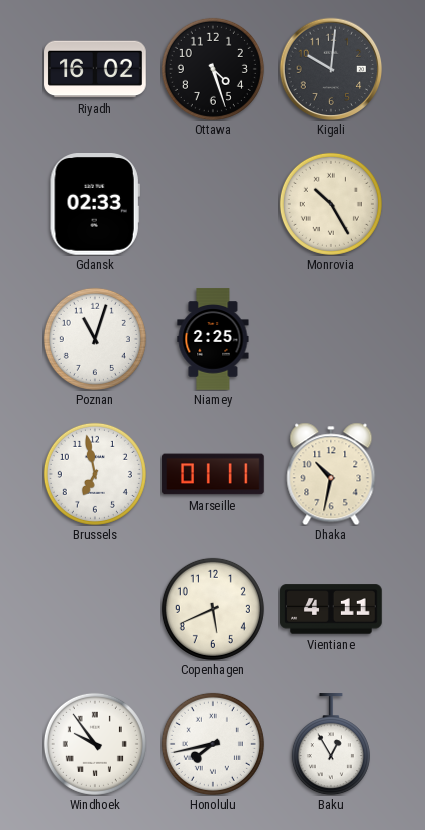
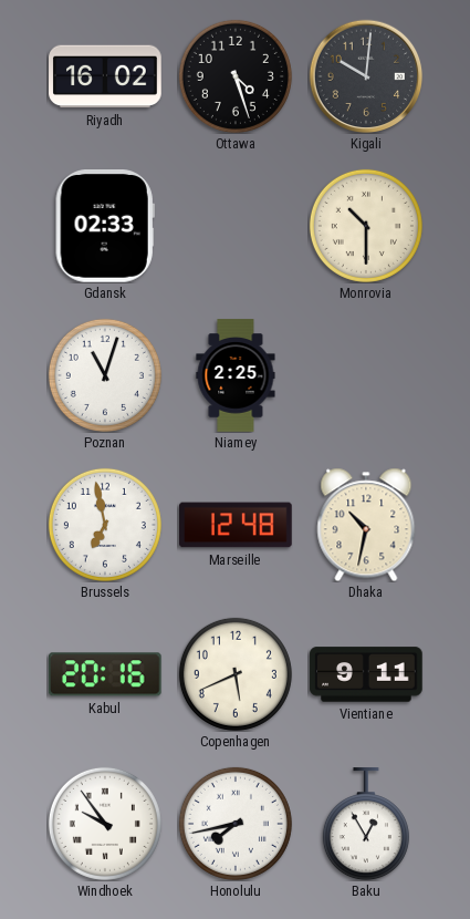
Monrovia: 10:25 -> 10:30
Marseille: 01:11 -> 12:48
Kabul: none -> 20:16
Vientiane: 4:11 -> 9:11
